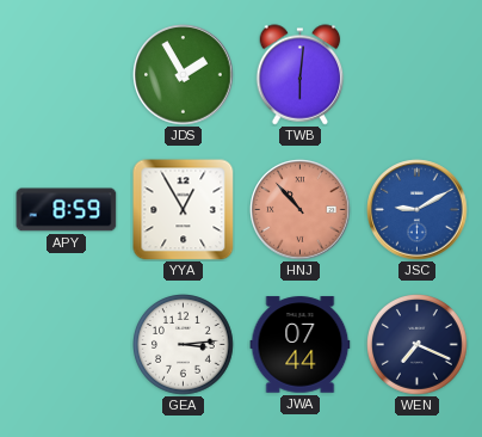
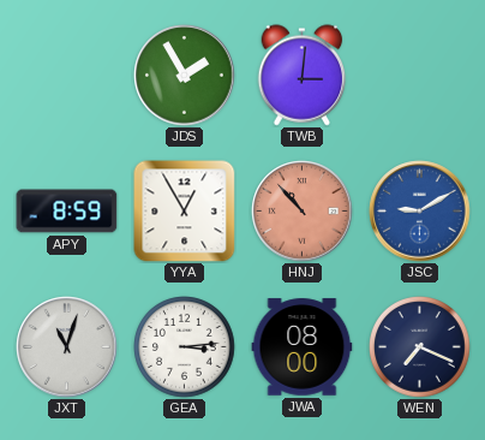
TWB: 6:01 -> 3:01
JXT: none -> 11:03
JWA: 07:44 -> 08:00
